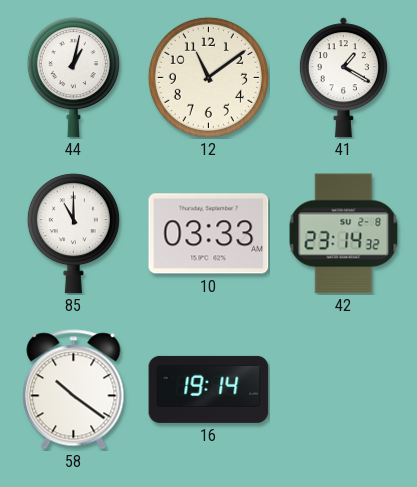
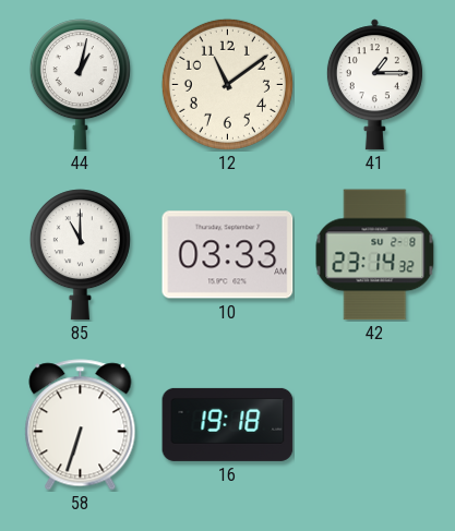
41: 1:20 -> 1:15
58: 10:21 -> 6:33
16: 19:14 -> 19:18
